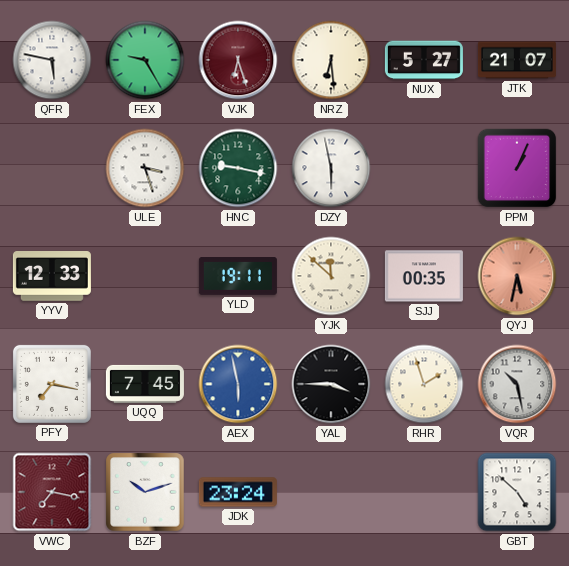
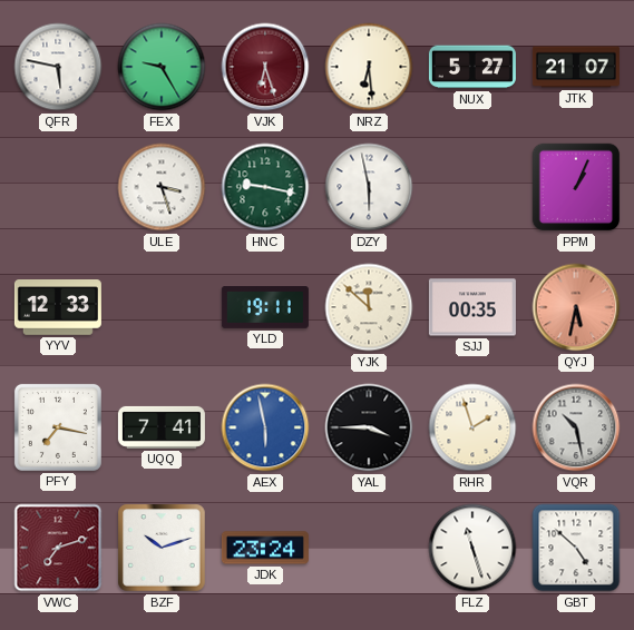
UQQ: 7:45 -> 7:41
VWC: 7:17 -> 7:12
FLZ: none -> 11:27
